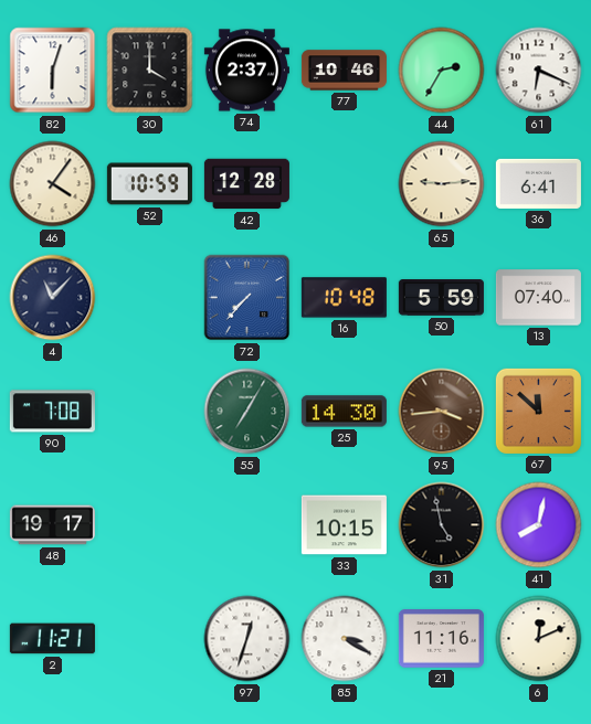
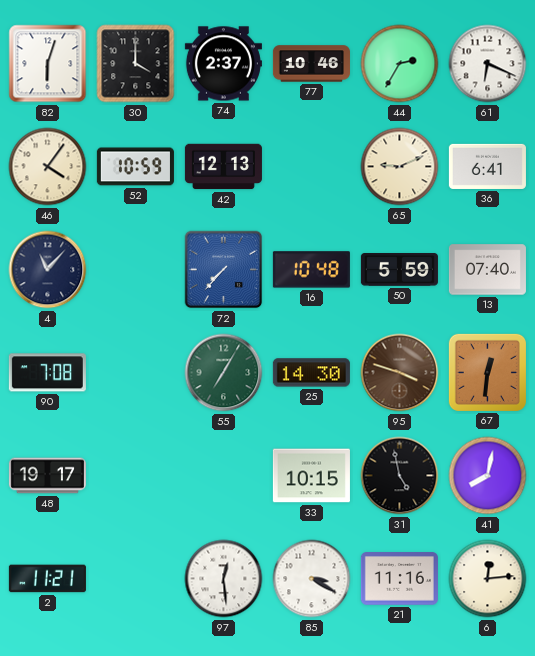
42: 12:28 -> 12:13
65: 9:14 -> 9:11
95: 3:44 -> 3:48
67: 11:52 -> 12:31
97: 12:33 -> 12:29
6: 12:11 -> 12:14
